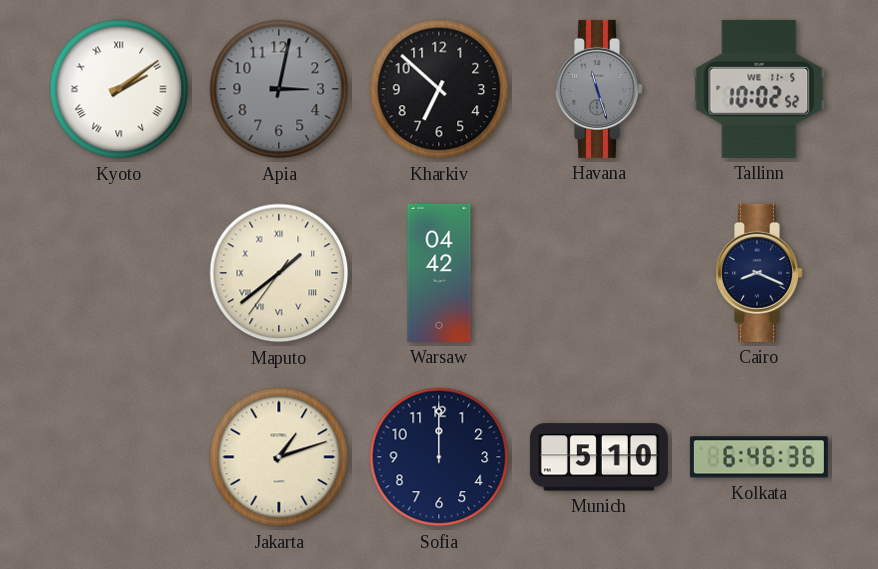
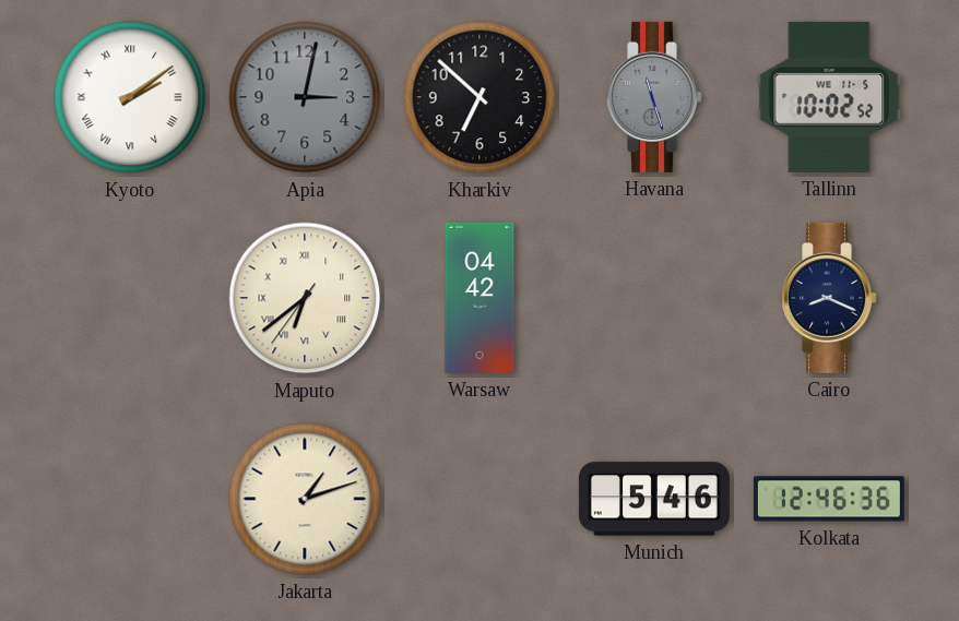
Maputo: 1:38 -> 6:38
Sofia: 12:00 -> none
Munich: 5:10 -> 5:46
Kolkata: 6:46 -> 12:46
